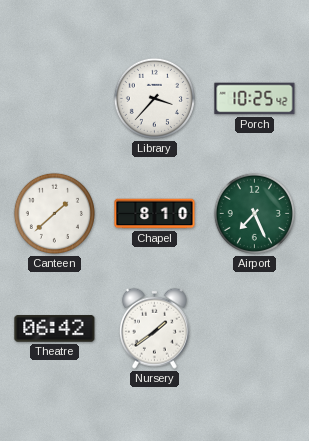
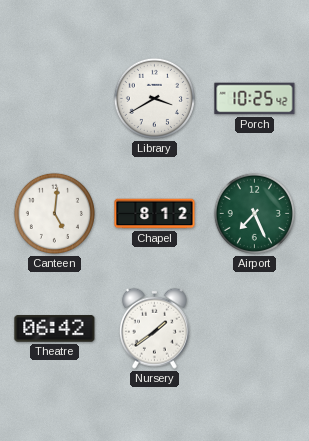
Library: 3:37 -> 3:40
Canteen: 1:38 -> 5:01
Chapel: 8:10 -> 8:12
